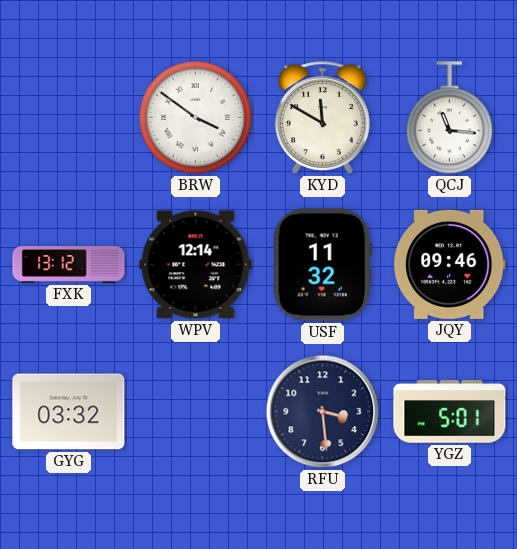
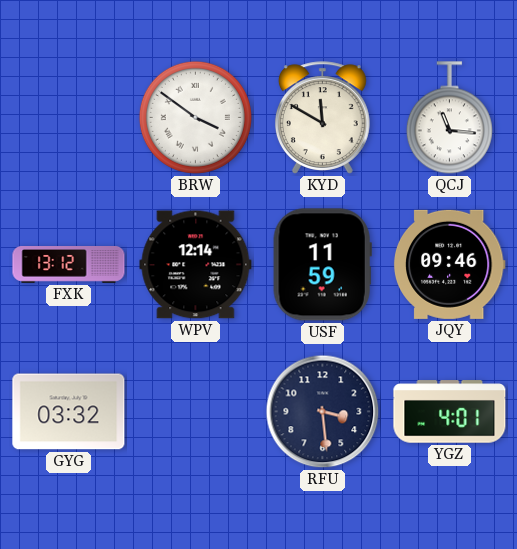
USF: 11:32 -> 11:59
YGZ: 5:01 -> 4:01
